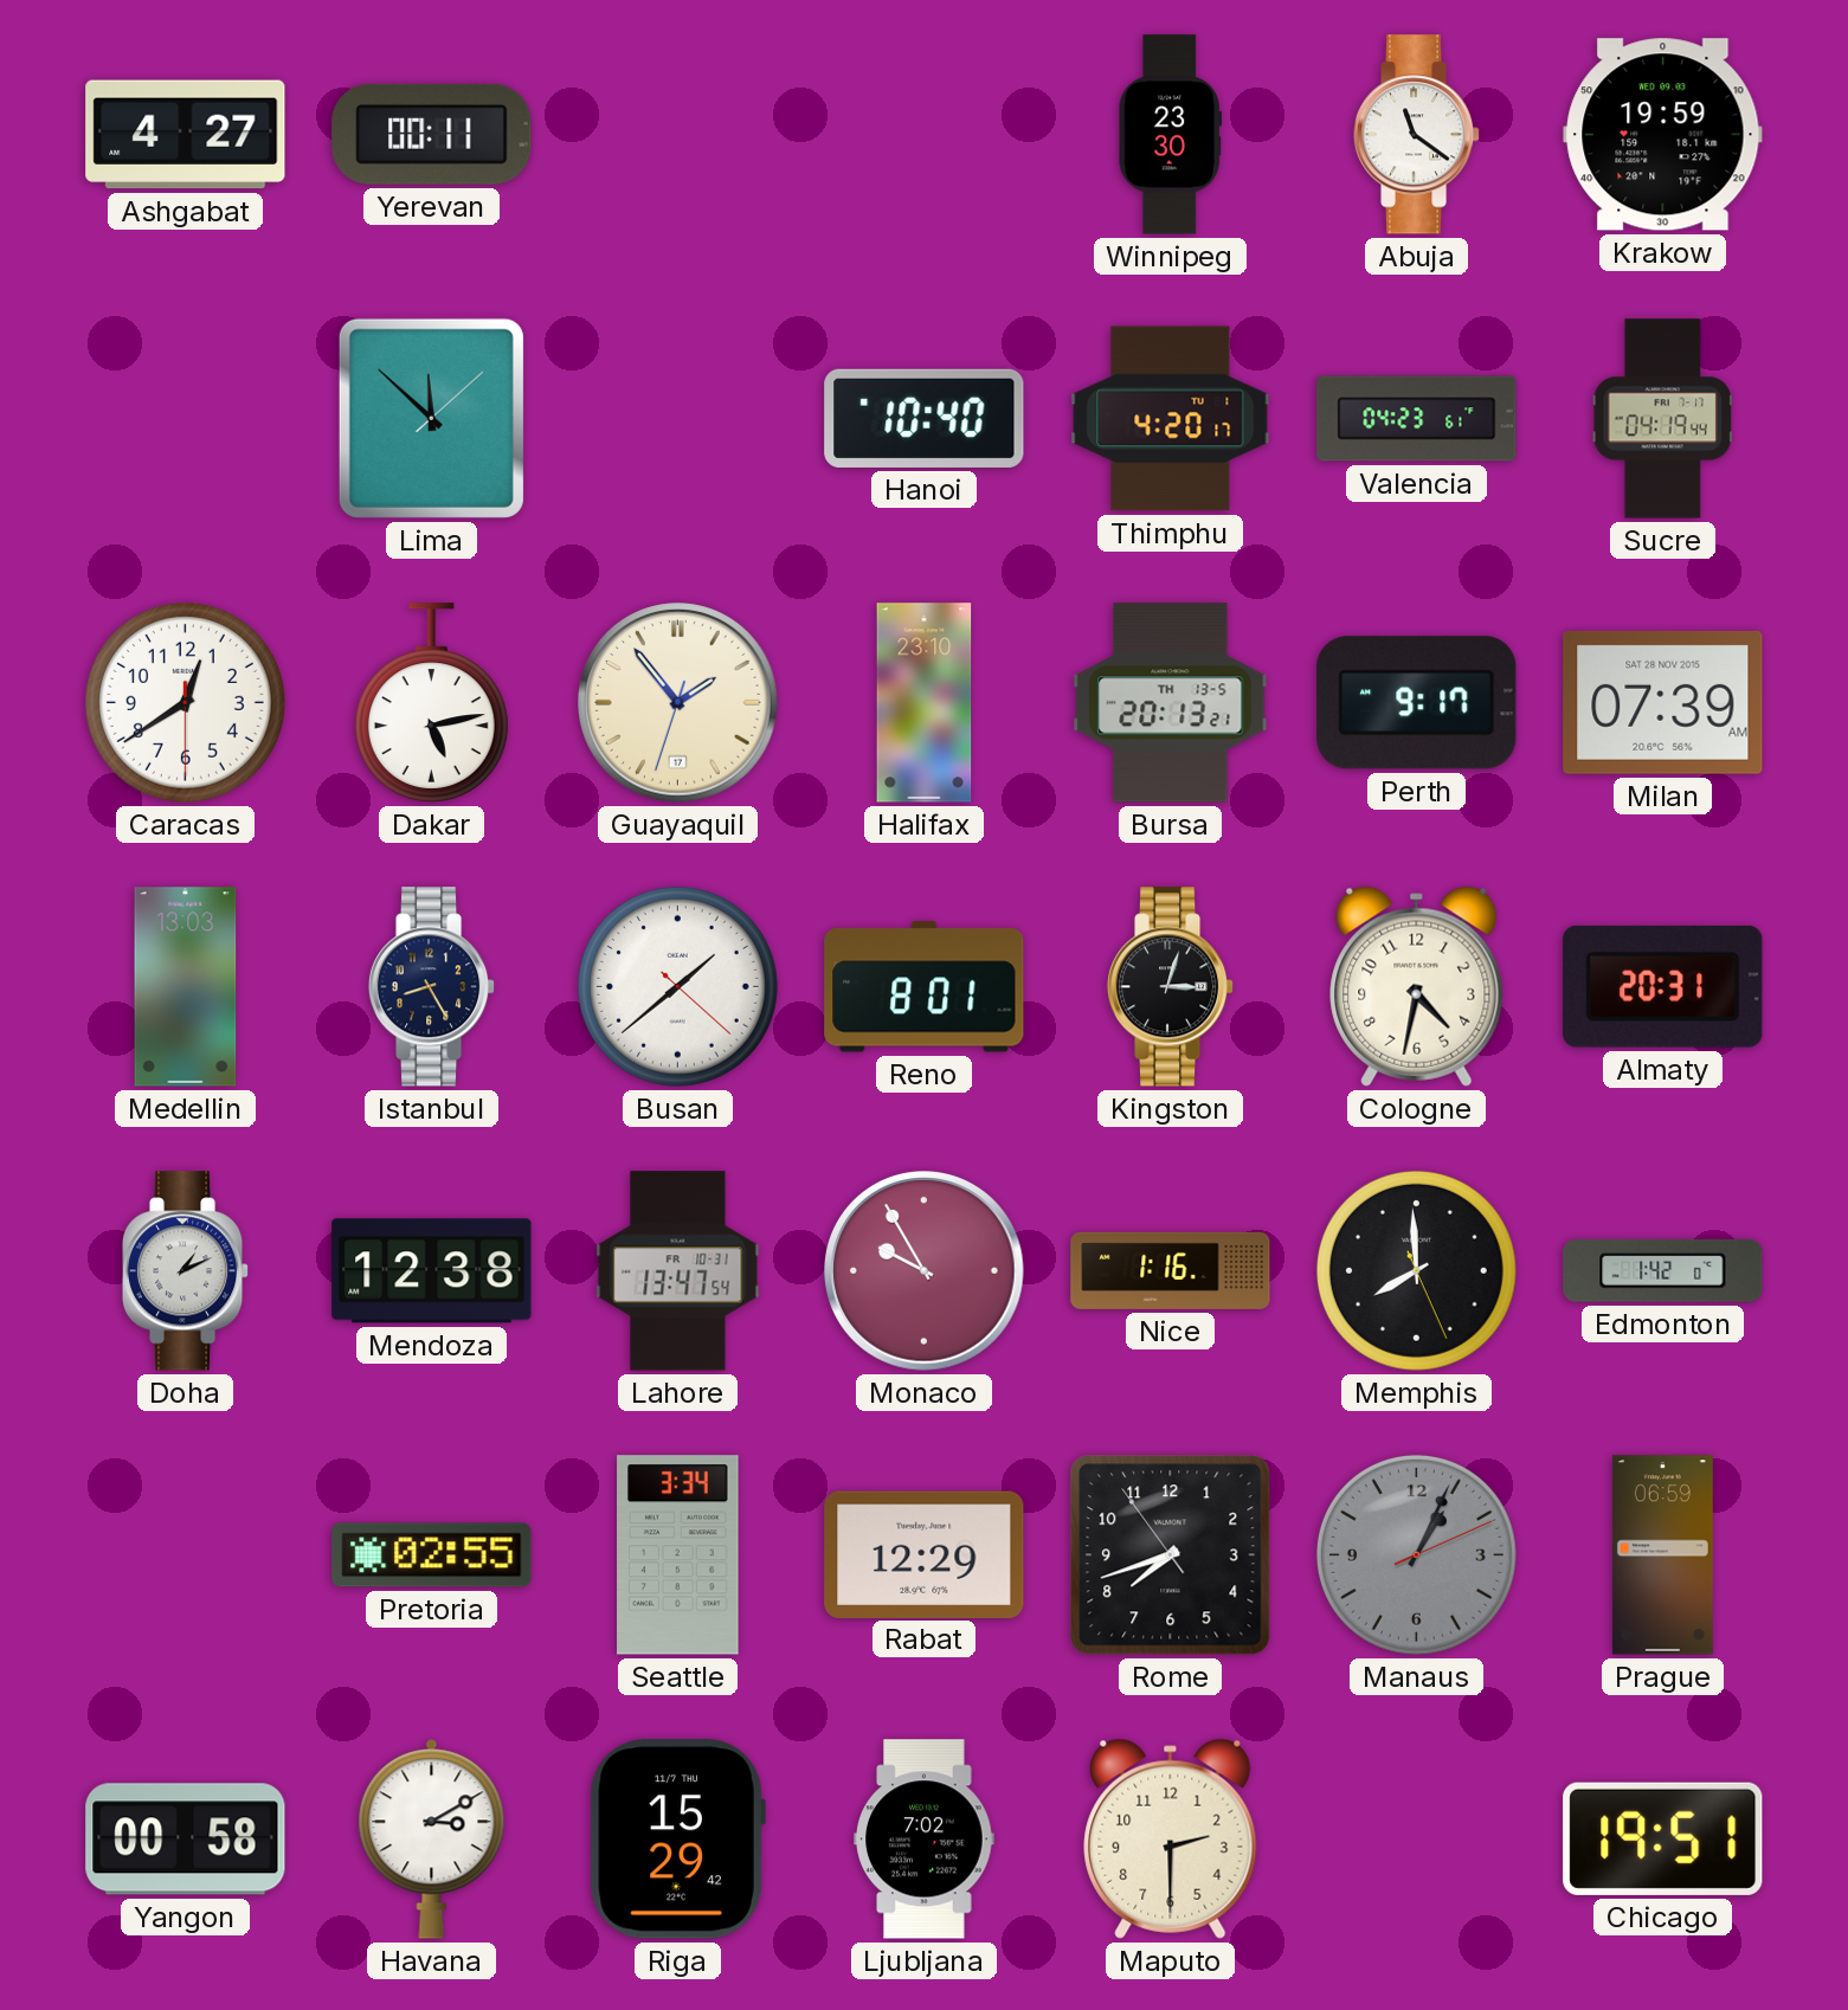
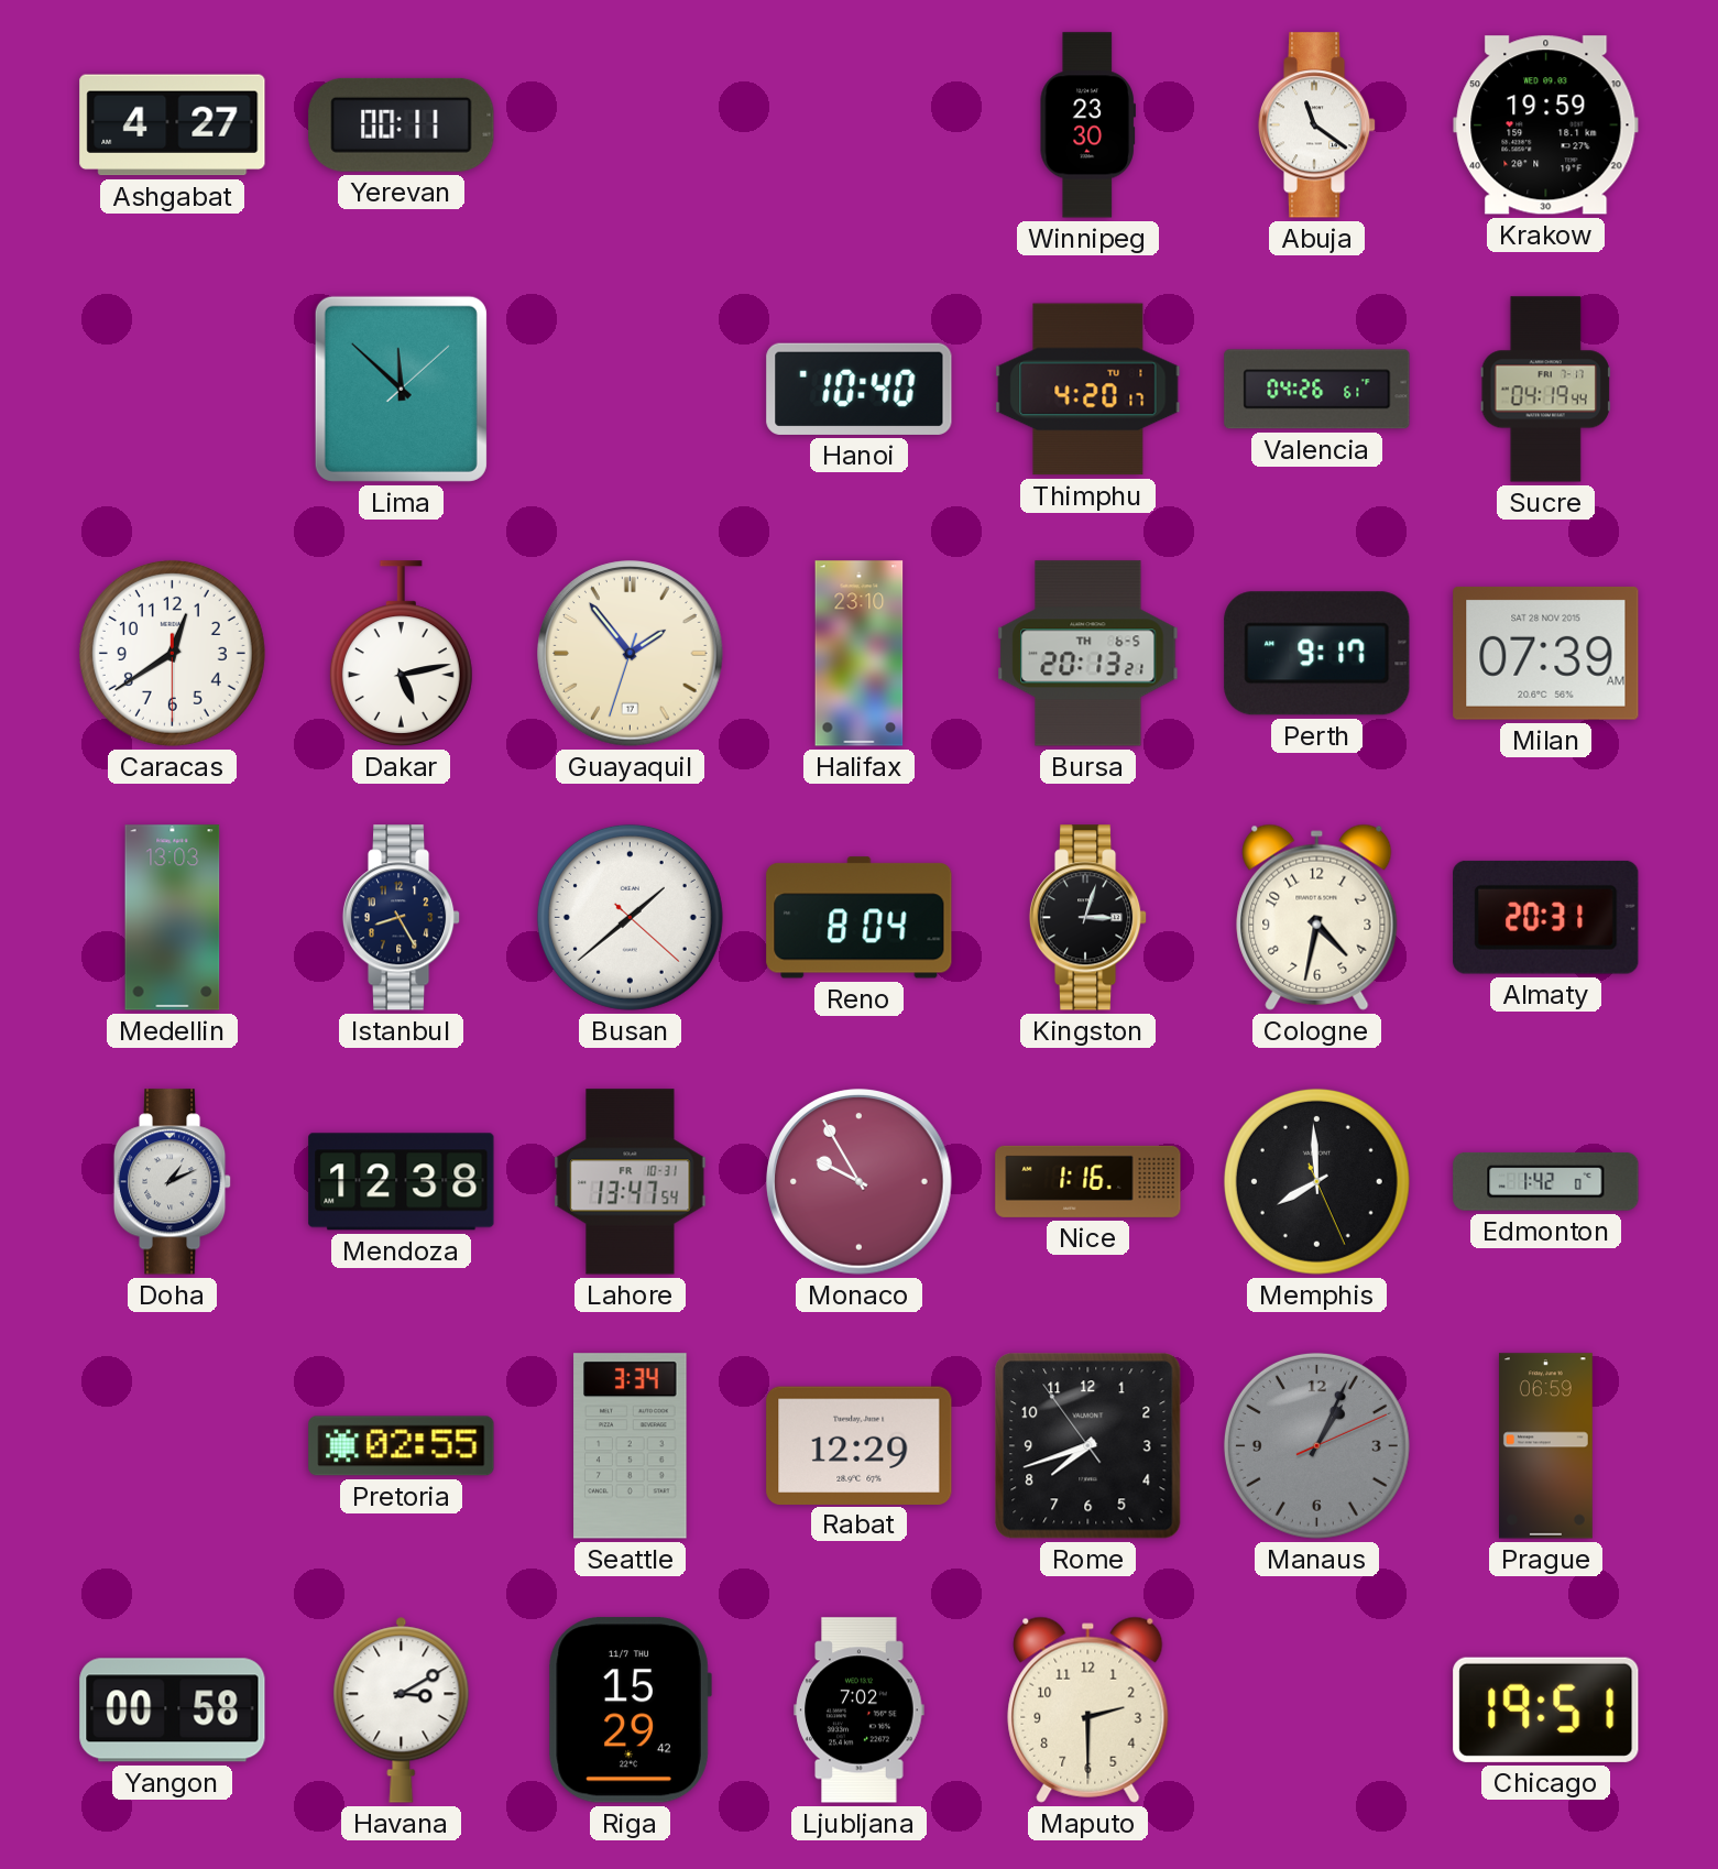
Valencia: 04:23 -> 04:26
Bursa date: TH 13-5 -> TH 6-5
Reno: 8:01 -> 8:04
